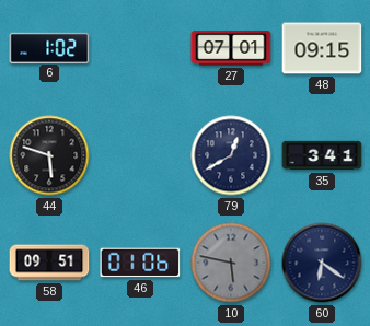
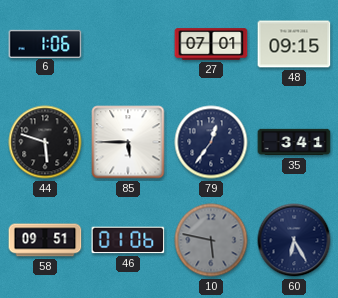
6: 1:02 -> 1:06
85: none -> 5:45
79: 12:40 -> 12:36
60: 6:21 -> 6:25
